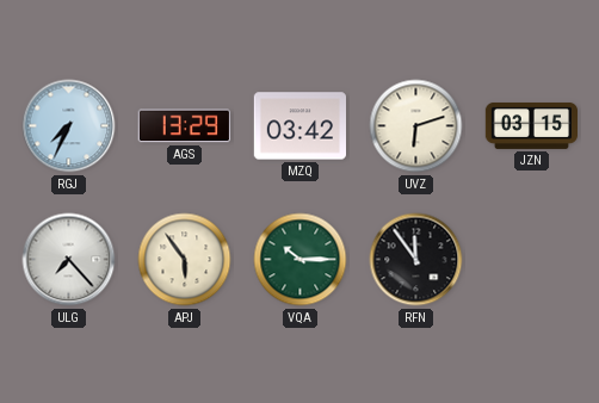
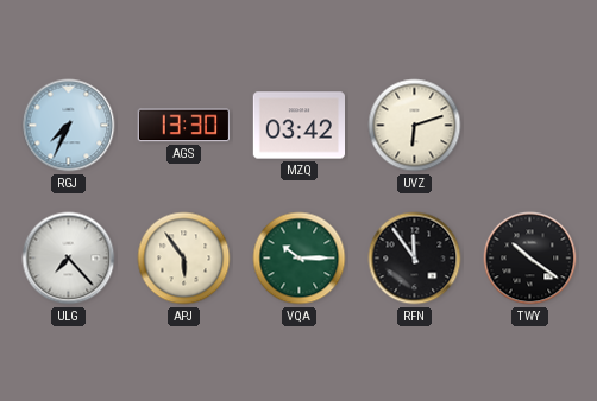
AGS: 13:29 -> 13:30
JZN: 03:15 -> none
TWY: none -> 10:21
